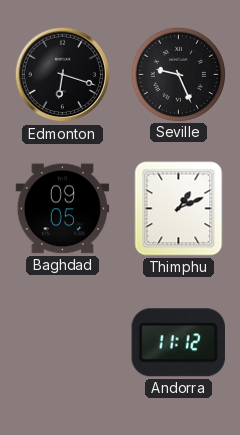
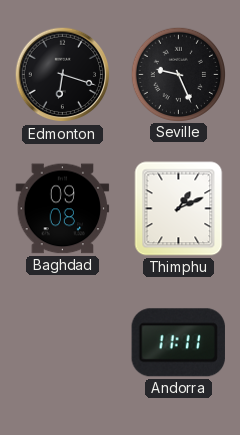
Baghdad: 09:05 -> 09:08
Andorra: 11:12 -> 11:11
